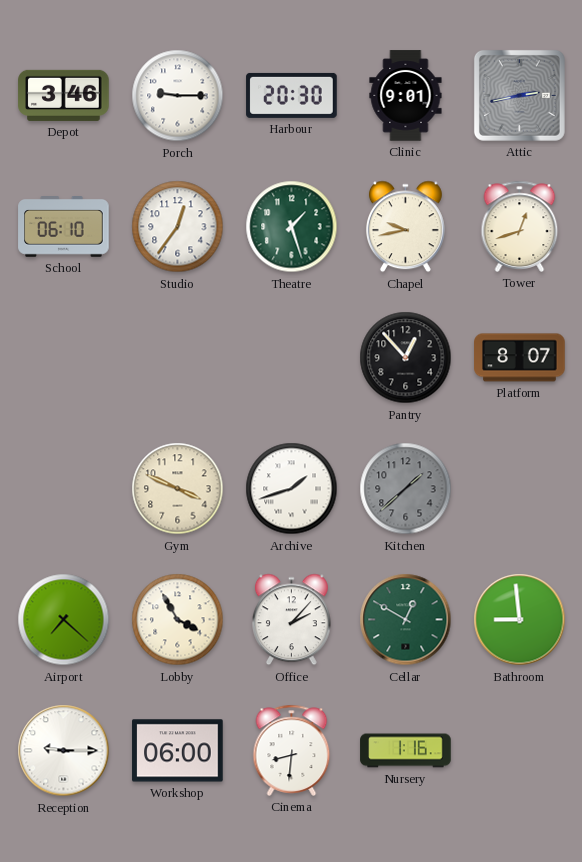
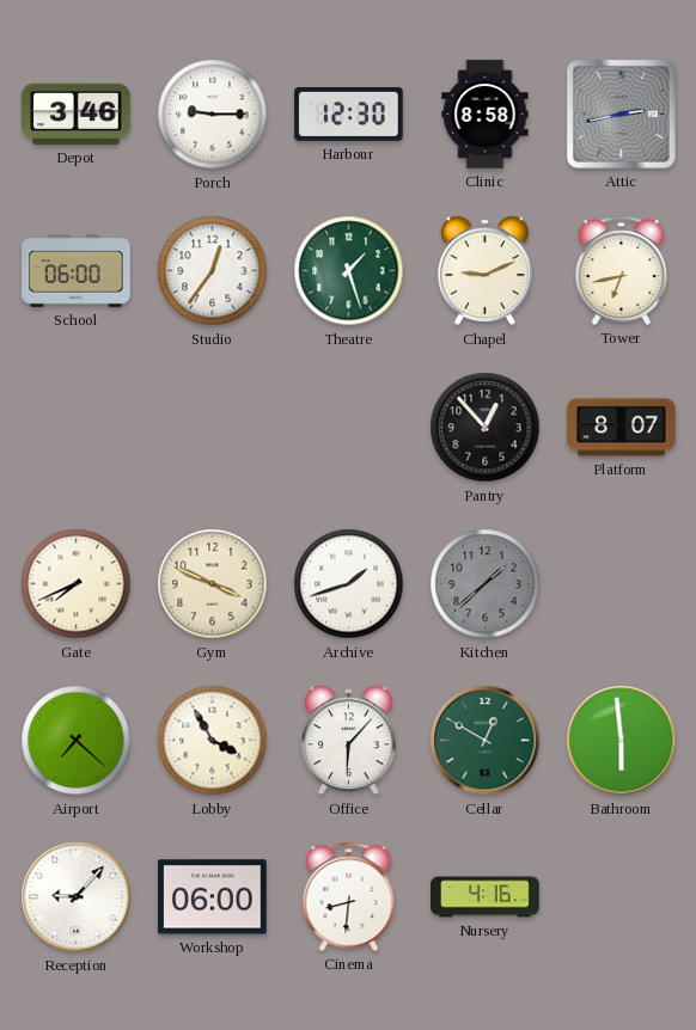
Harbour: 20:30 -> 12:30
Clinic: 9:01 -> 8:58
School: 06:10 -> 06:00
Chapel: 9:43 -> 9:11
Tower: 12:42 -> 6:43
Gate: none -> 7:41
Office: 2:07 -> 6:07
Bathroom: 8:59 -> 5:59
Reception: 9:15 -> 9:07
Nursery: 1:16 -> 4:16
